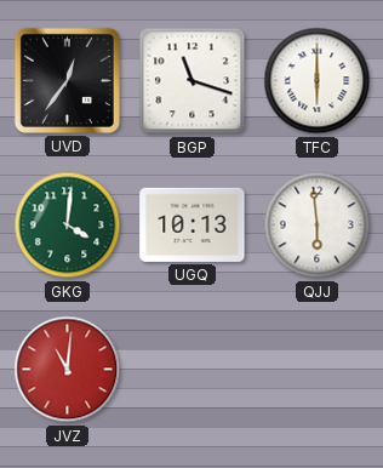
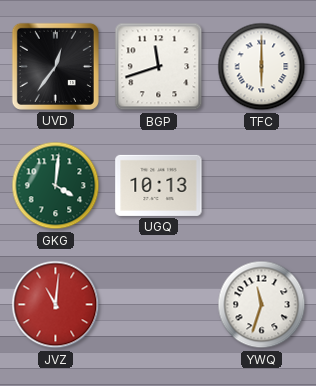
BGP: 11:18 -> 11:42
QJJ: 5:59 -> none
YWQ: none -> 11:33
